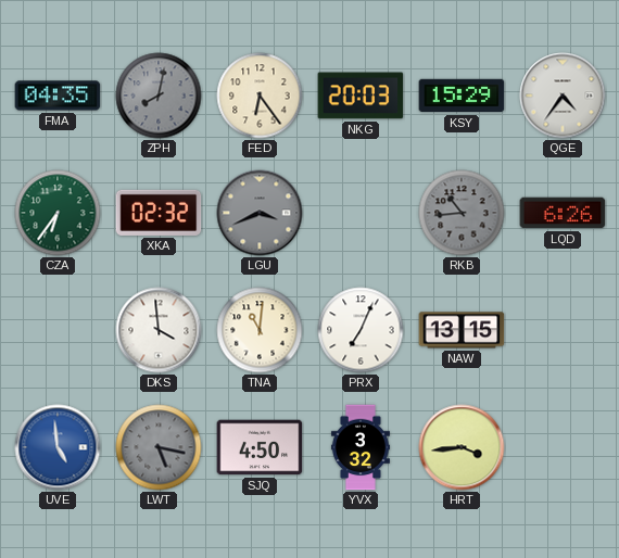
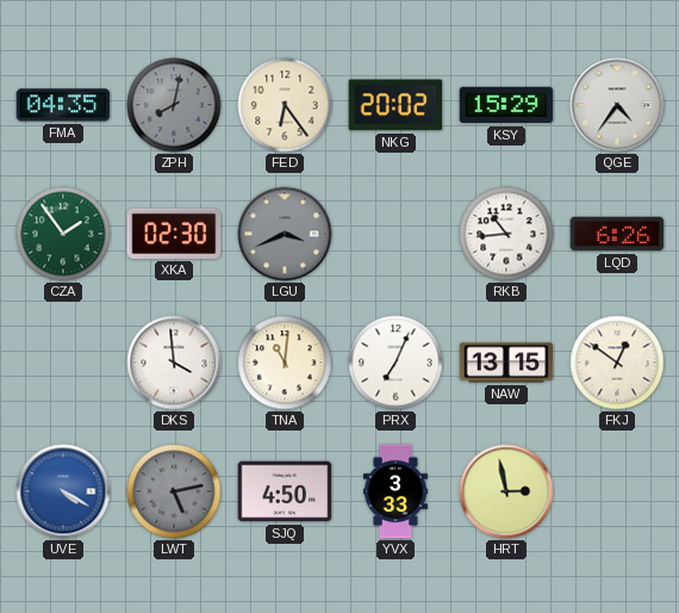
NKG: 20:03 -> 20:02
CZA: 6:36 -> 1:54
XKA: 02:32 -> 02:30
RKB dial: grey -> white
FKJ: none -> 12:51
UVE: 4:59 -> 4:20
LWT: 5:17 -> 5:13
YVX: 3:32 -> 3:33
HRT: 3:44 -> 2:58
